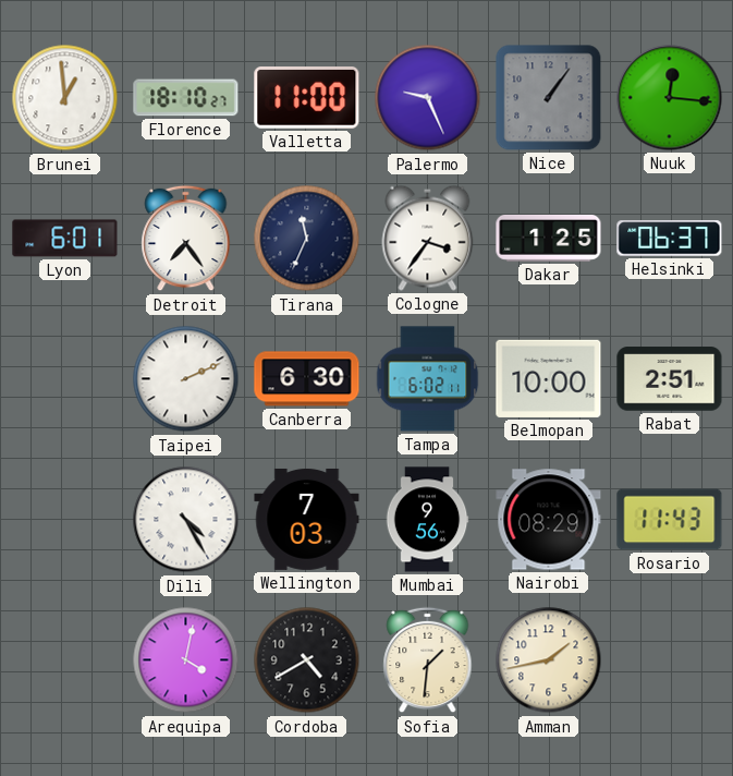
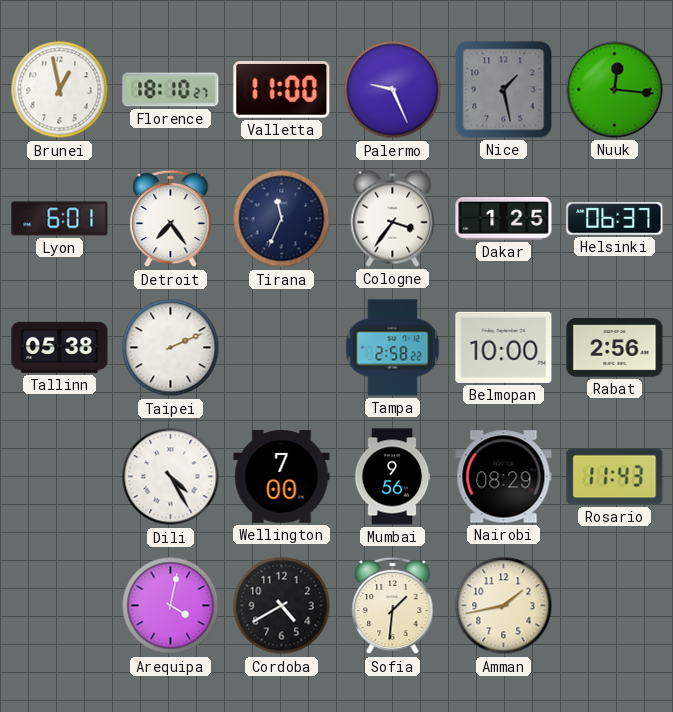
Brunei: 12:59 -> 12:58
Nice: 1:06 -> 1:28
Tallinn: none -> 05:38
Canberra: 6:30 -> none
Tampa: 6:02 -> 2:58
Rabat: 2:51 -> 2:56
Wellington: 7:03 -> 7:00
